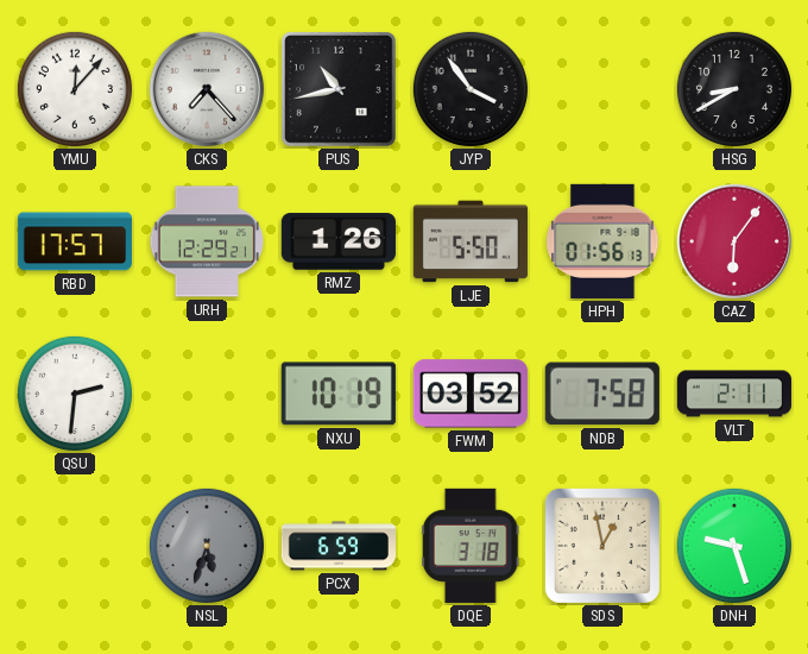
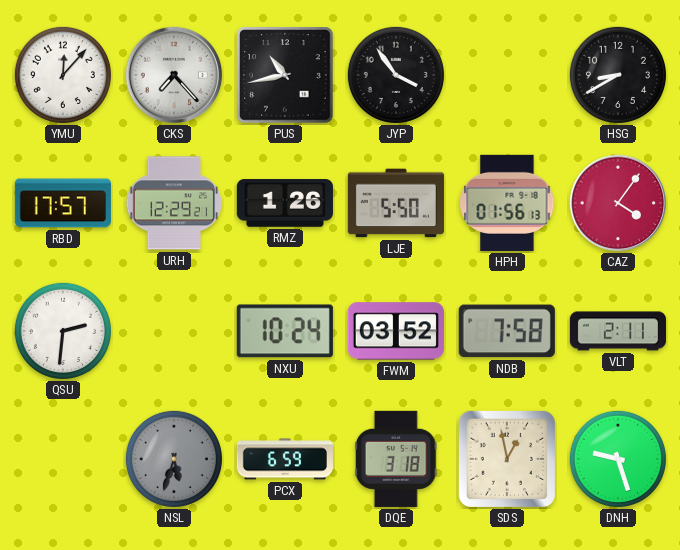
CAZ: 6:06 -> 4:06
NXU: 10:19 -> 10:24
